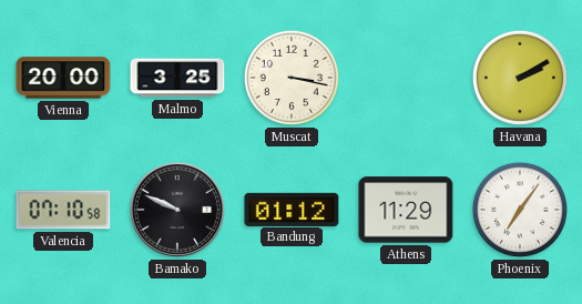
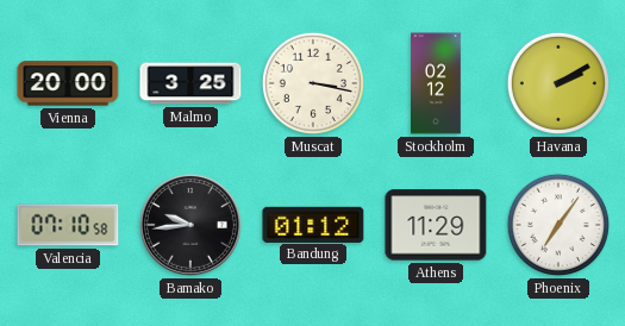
Stockholm: none -> 02:12
Bamako: 9:49 -> 9:44
